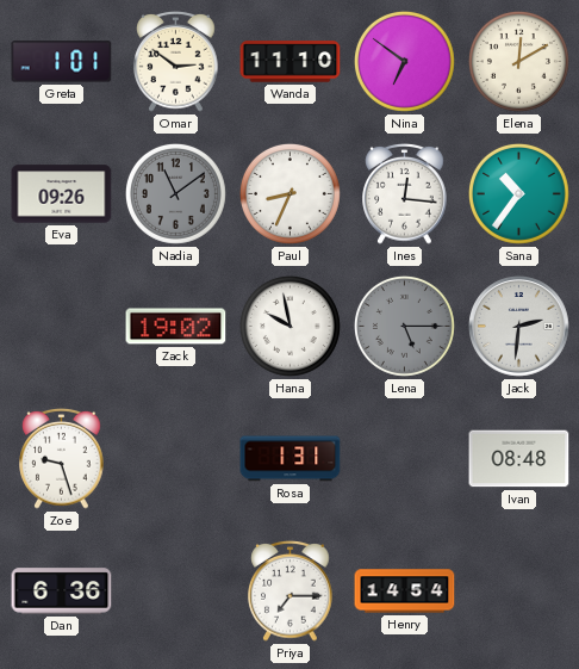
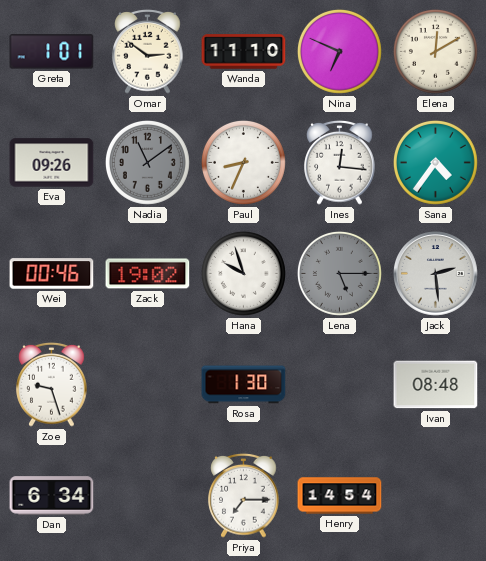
Nina: 6:51 -> 6:49
Sana: 10:36 -> 4:36
Wei: none -> 00:46
Hana: 9:58 -> 9:57
Jack: 2:31 -> 2:29
Rosa: 1:31 -> 1:30
Dan: 6:36 -> 6:34
